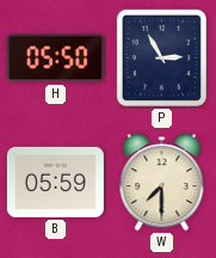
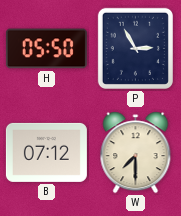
B: 05:59 -> 07:12
